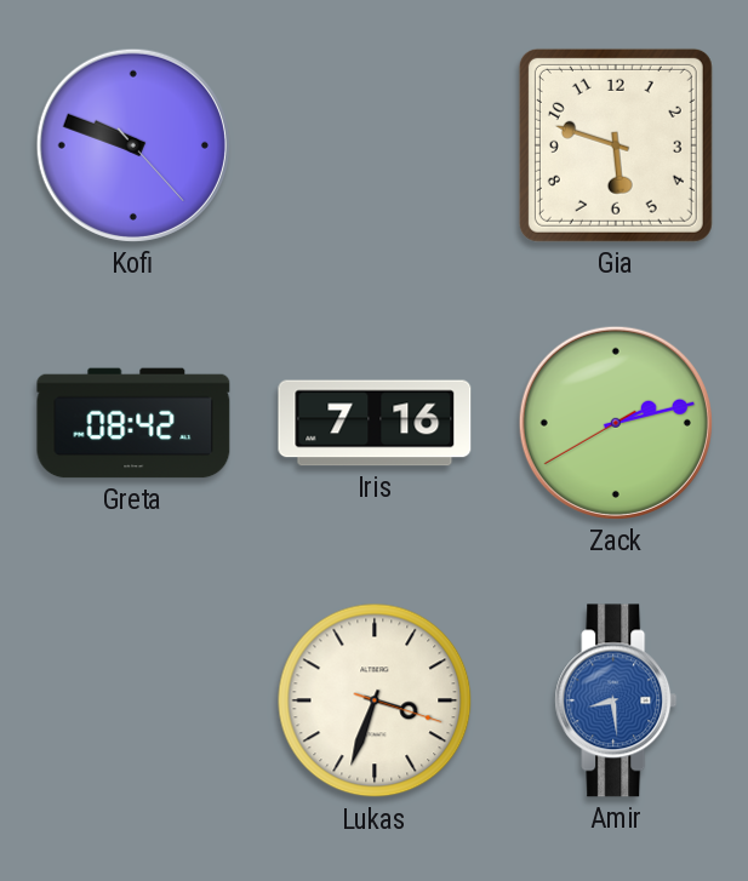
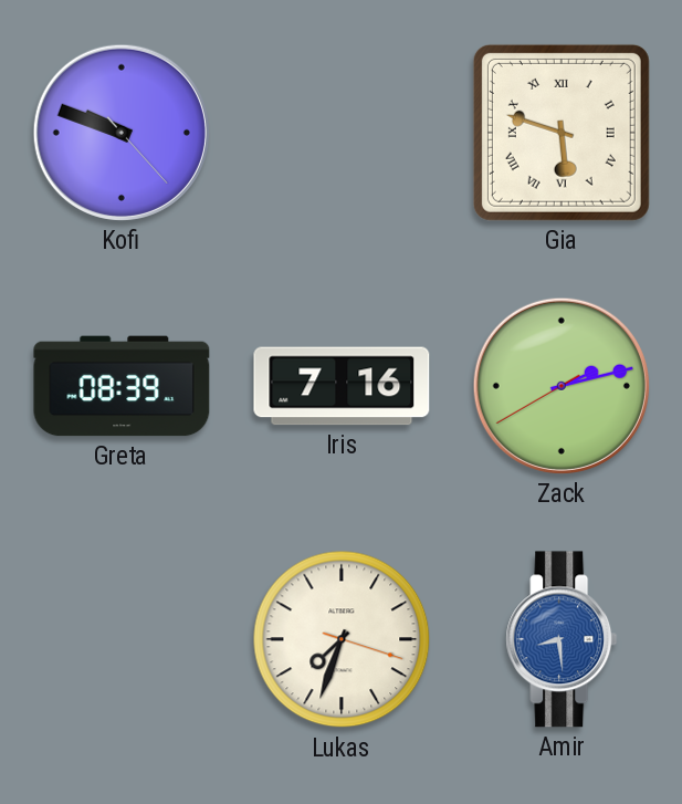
Gia numerals: Arabic -> Roman
Greta: 08:42 -> 08:39
Lukas: 3:33 -> 7:33
